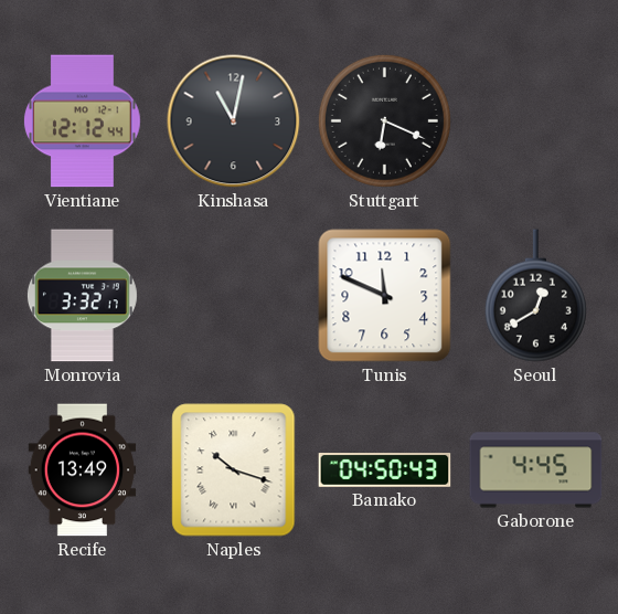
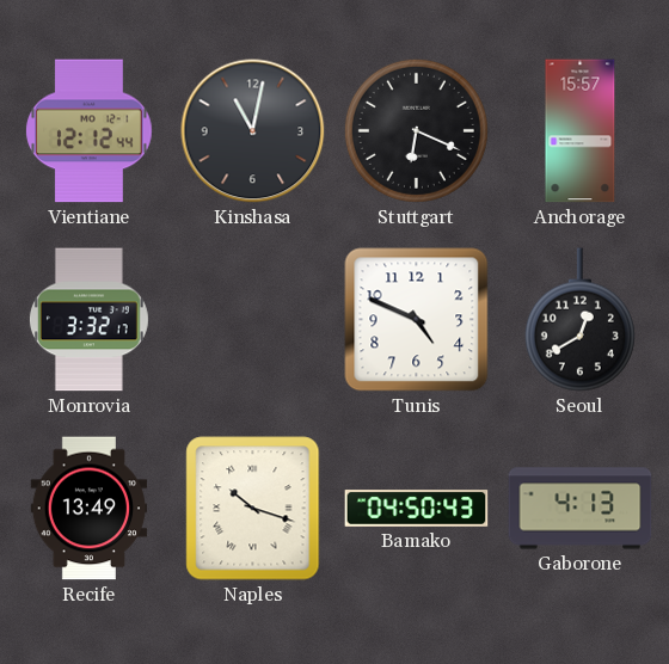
Anchorage: none -> 15:57
Tunis: 11:49 -> 4:49
Gaborone: 4:45 -> 4:13
